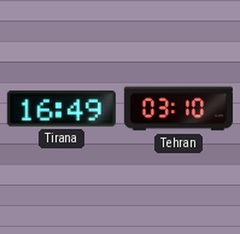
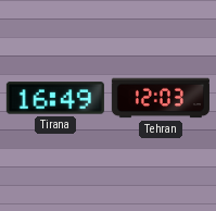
Tehran: 03:10 -> 12:03
